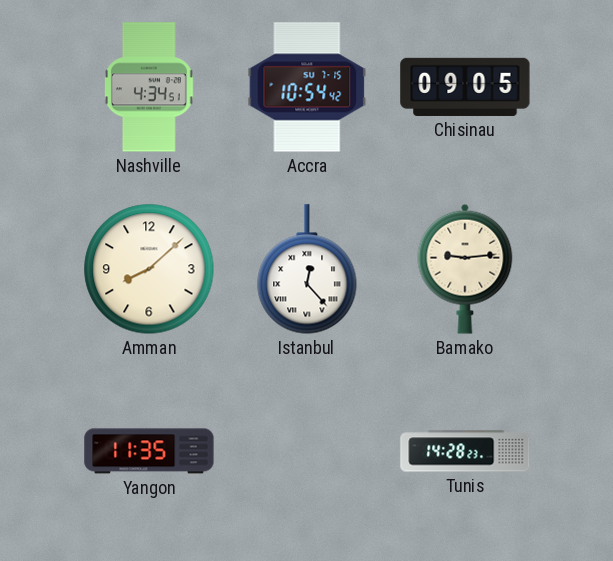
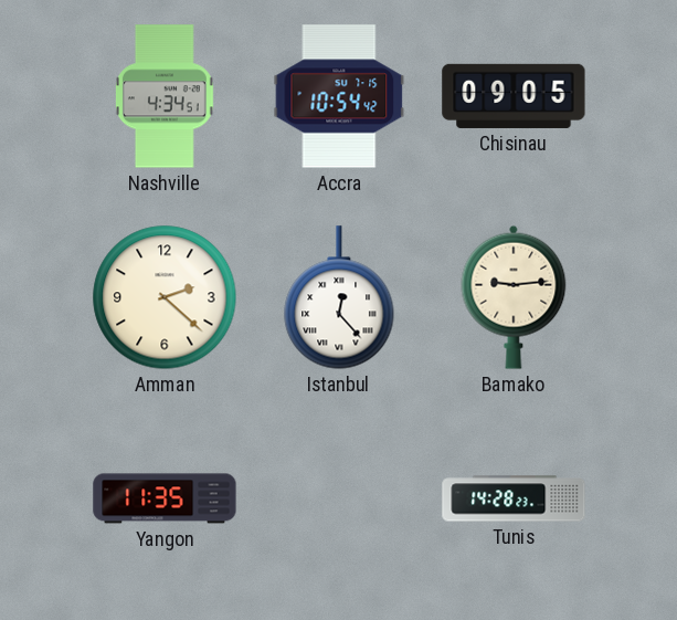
Amman: 8:08 -> 2:22
